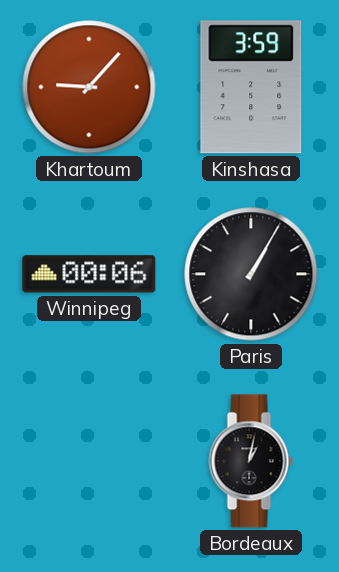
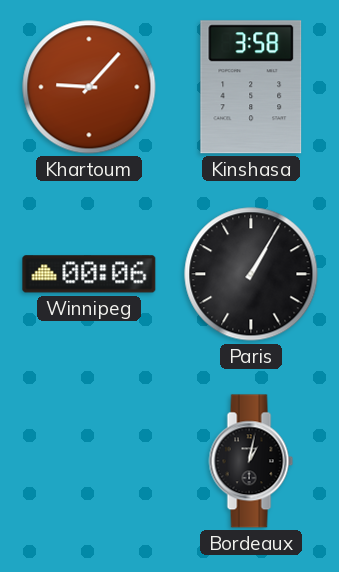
Kinshasa: 3:59 -> 3:58
